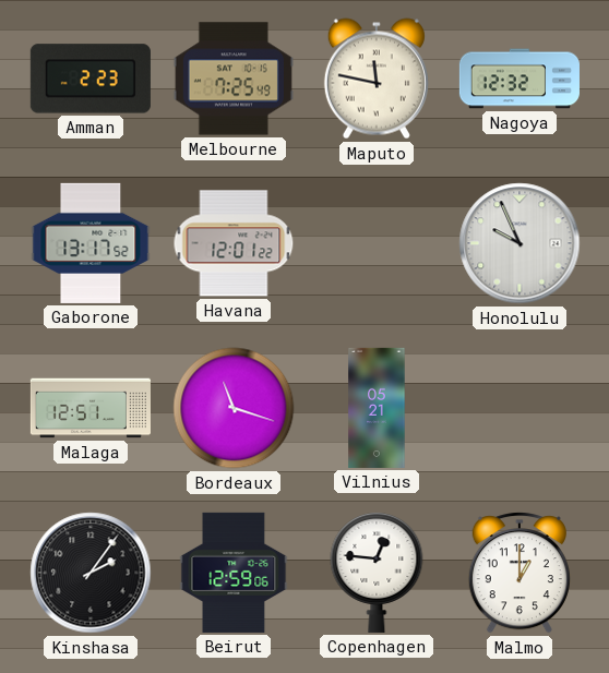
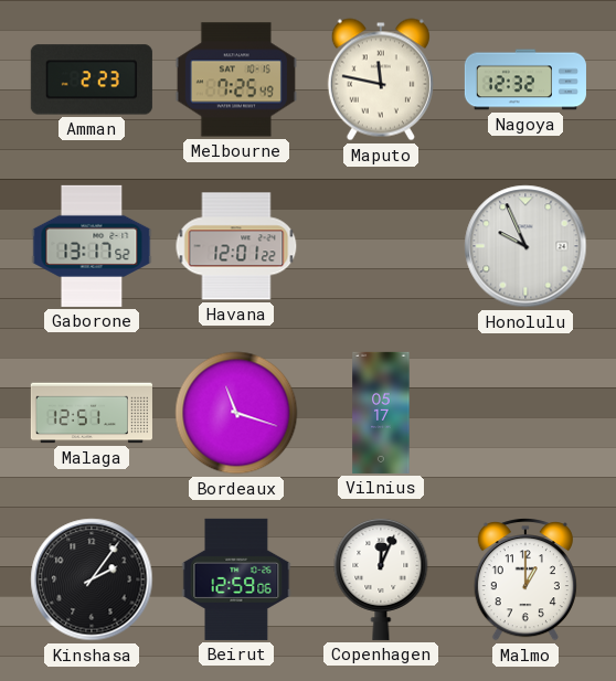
Vilnius: 05:21 -> 05:17
Copenhagen: 12:46 -> 12:04
